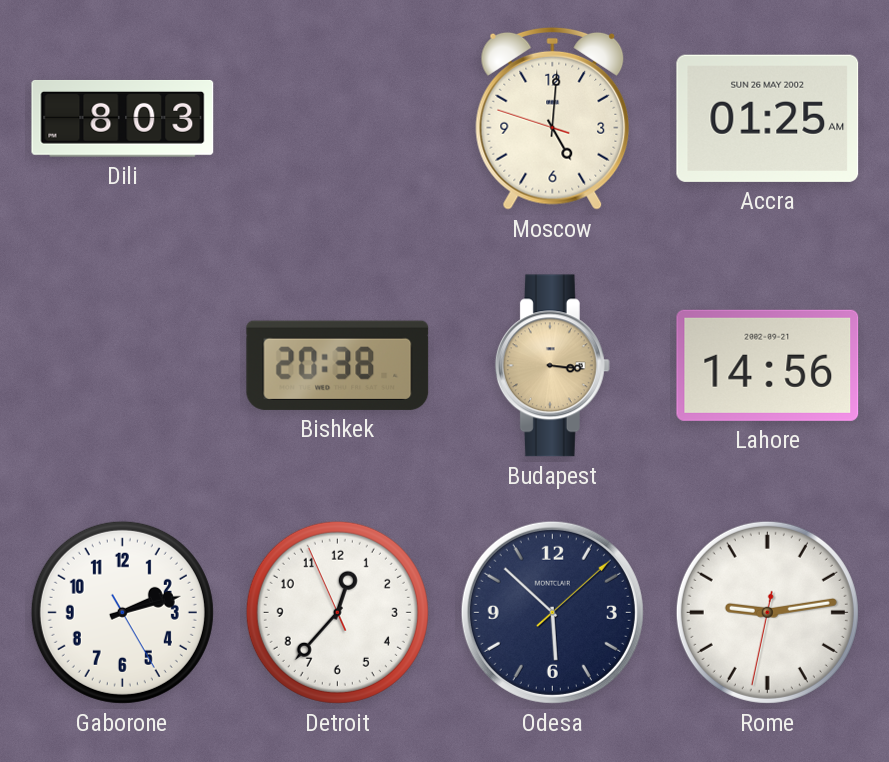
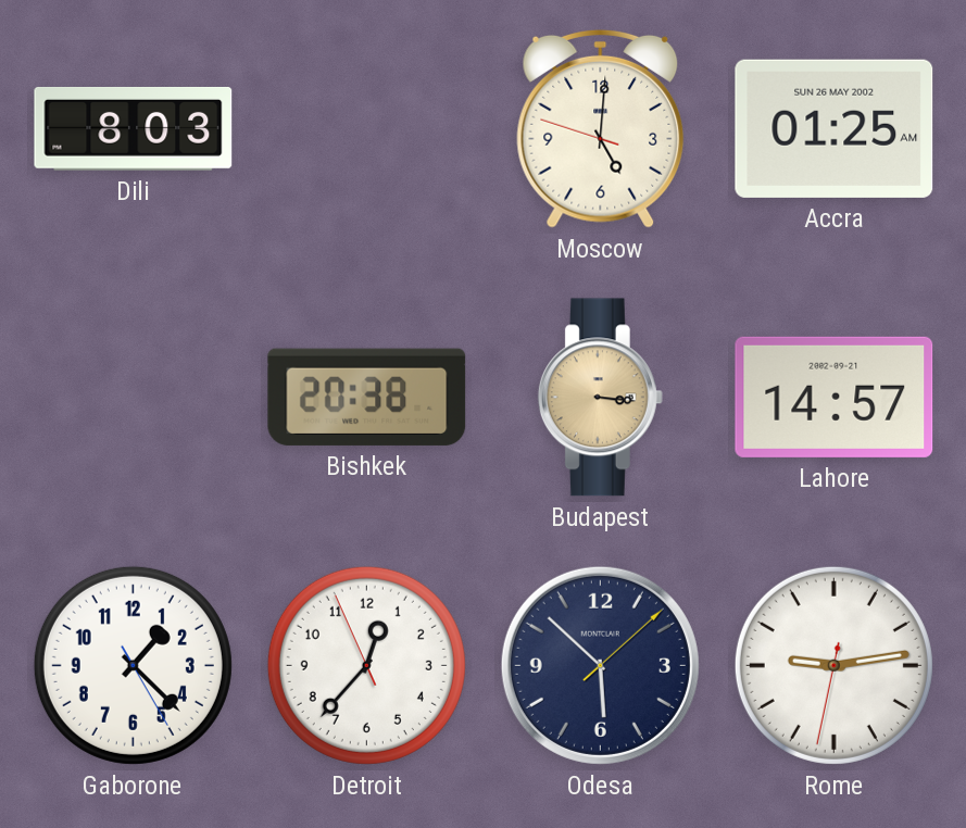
Lahore: 14:56 -> 14:57
Gaborone: 2:12 -> 1:22
